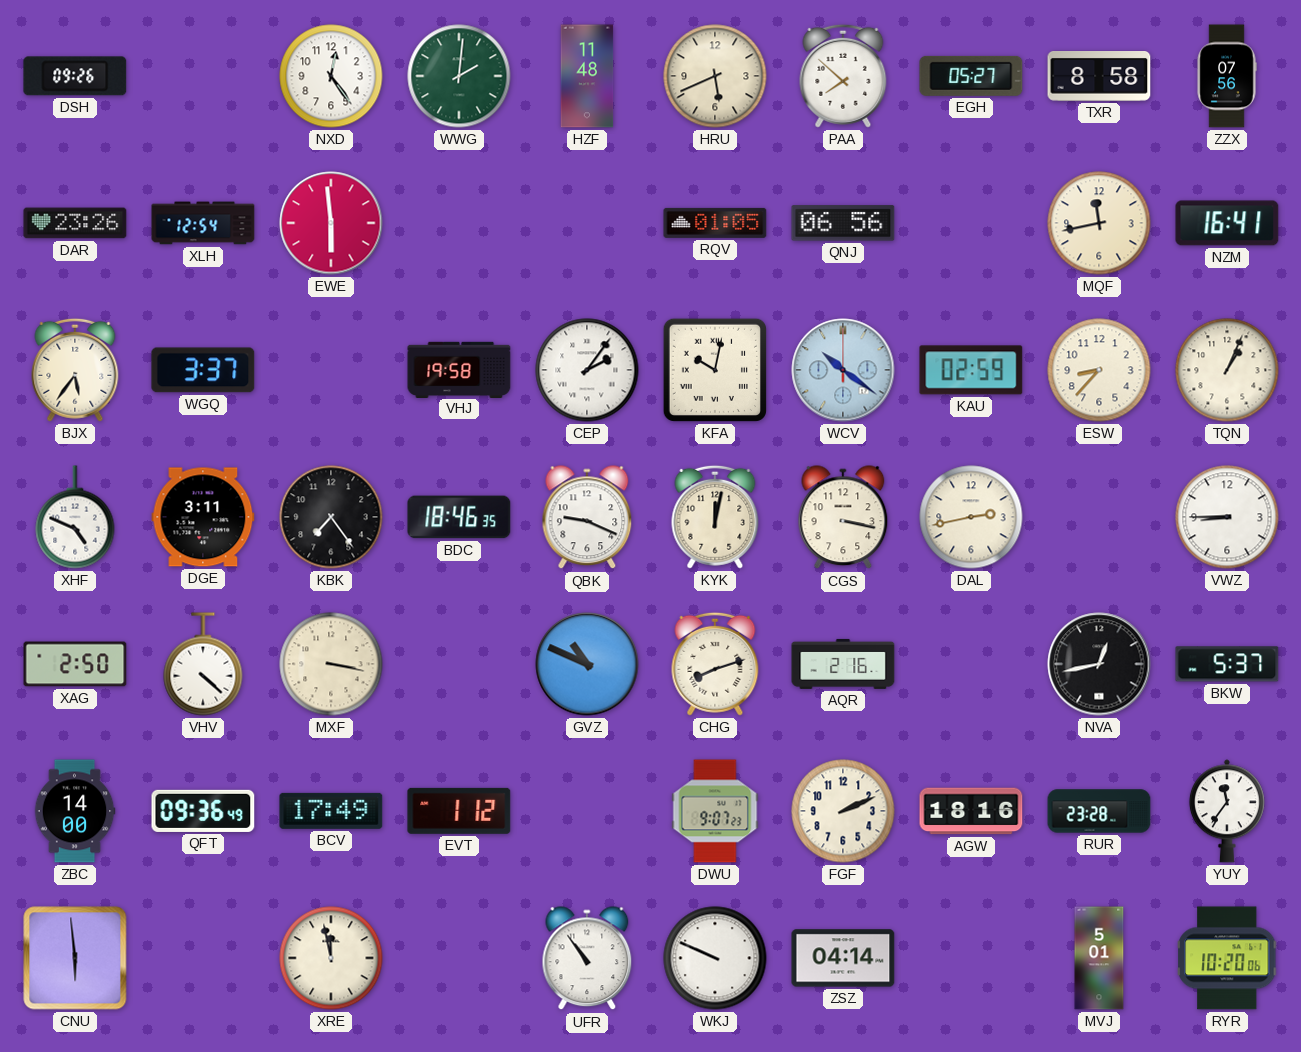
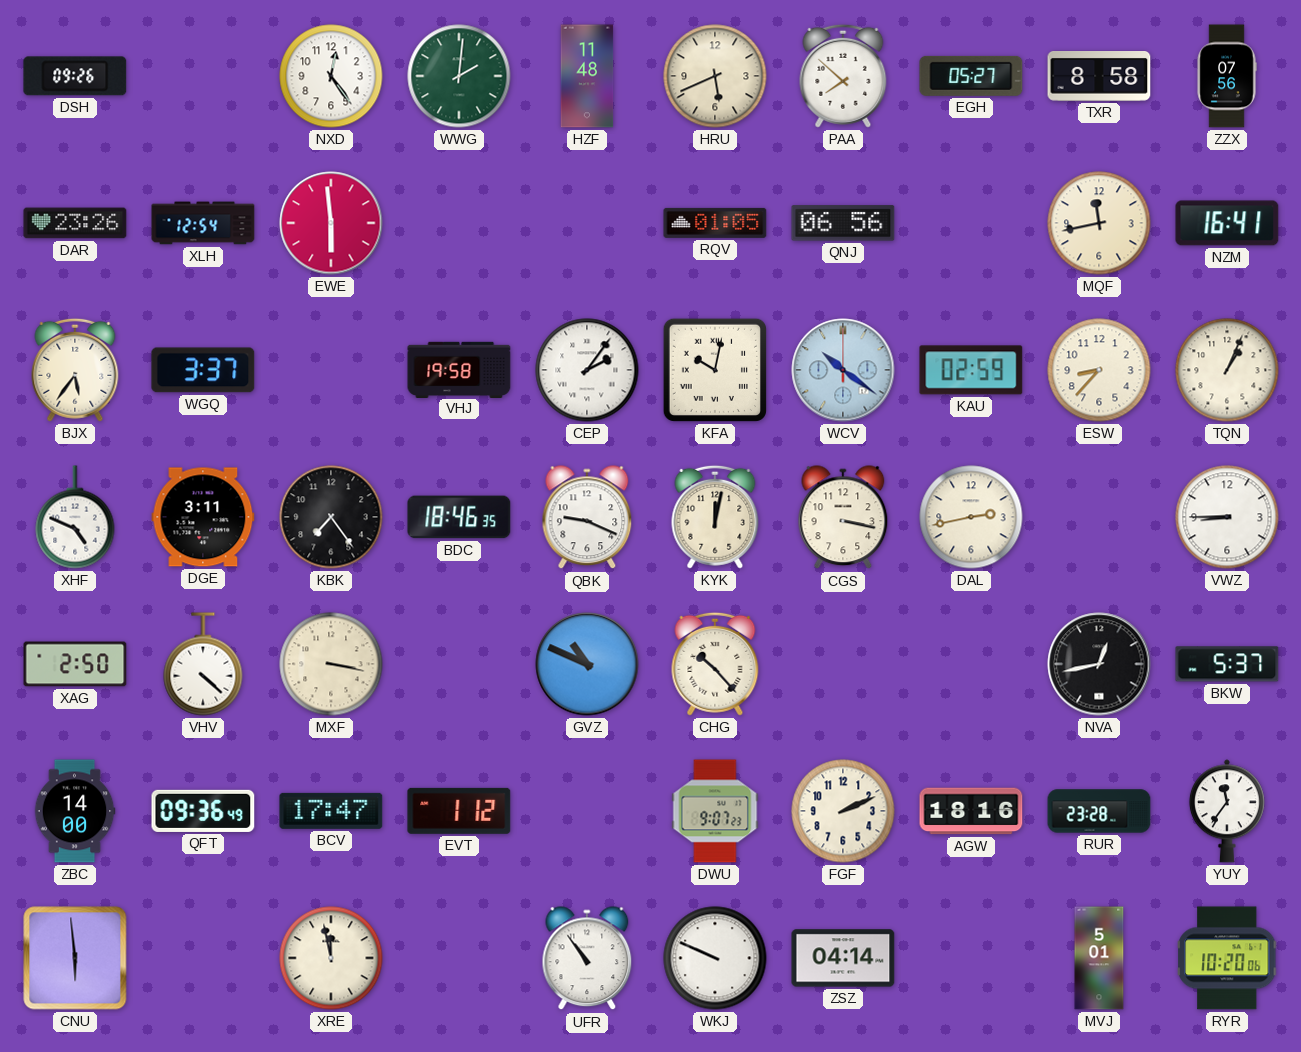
CHG: 8:12 -> 10:23
AQR: 2:16 -> none
BCV: 17:49 -> 17:47
